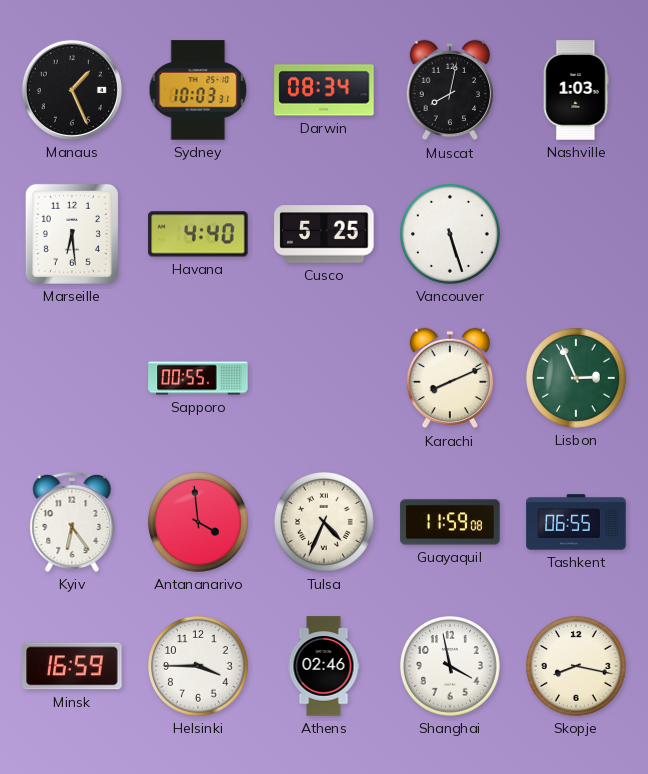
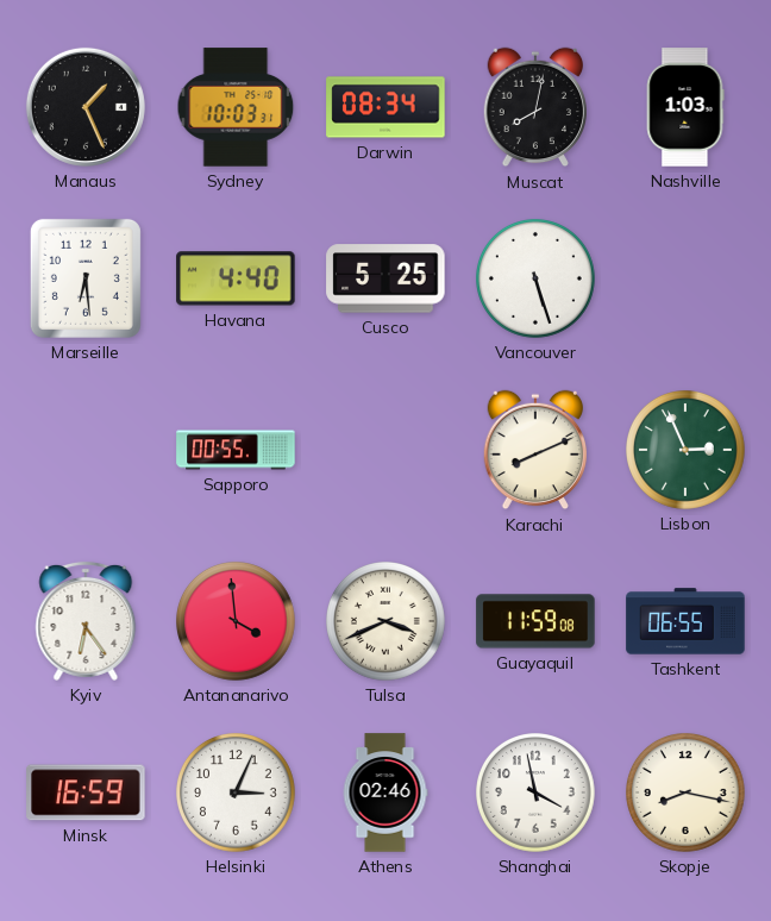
Tulsa: 4:34 -> 3:41
Helsinki: 3:45 -> 3:04
